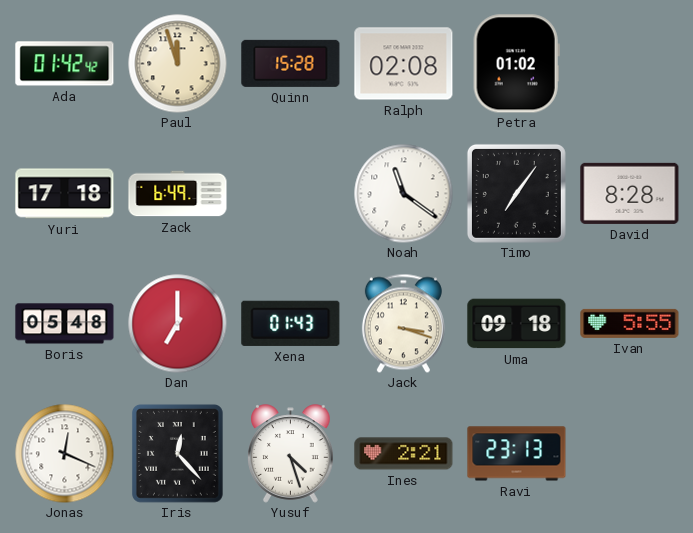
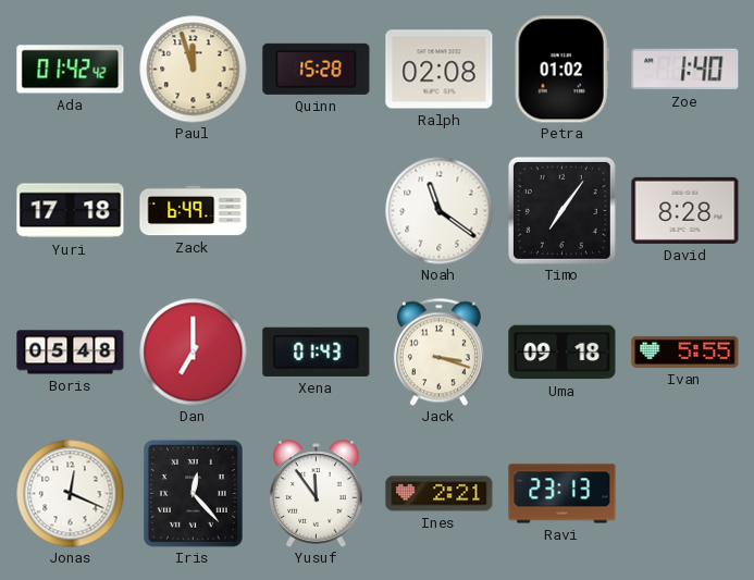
Zoe: none -> 1:40
Yusuf: 4:27 -> 11:54
